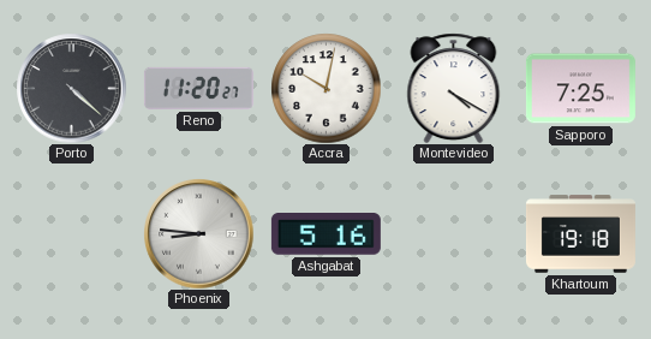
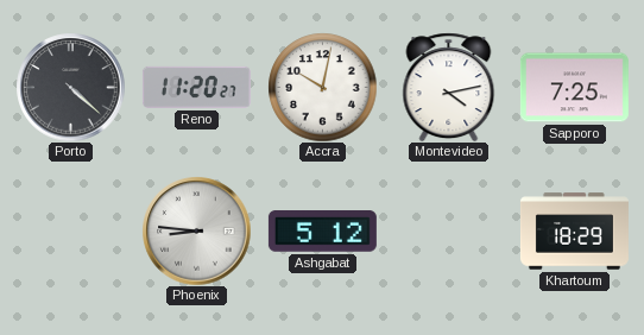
Montevideo: 4:20 -> 4:13
Ashgabat: 5:16 -> 5:12
Khartoum: 19:18 -> 18:29
